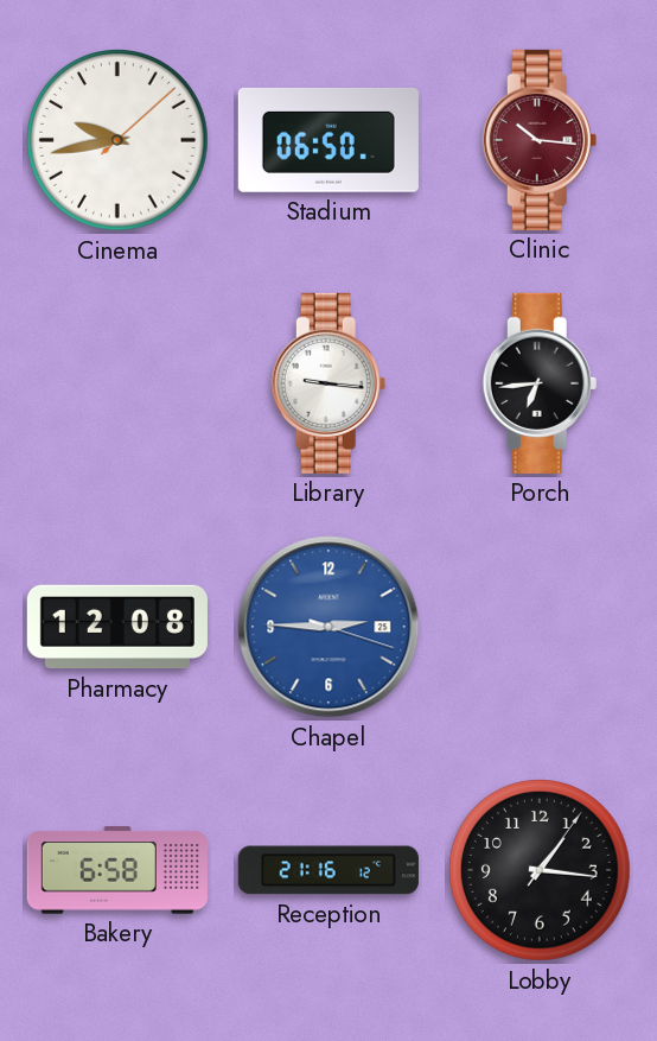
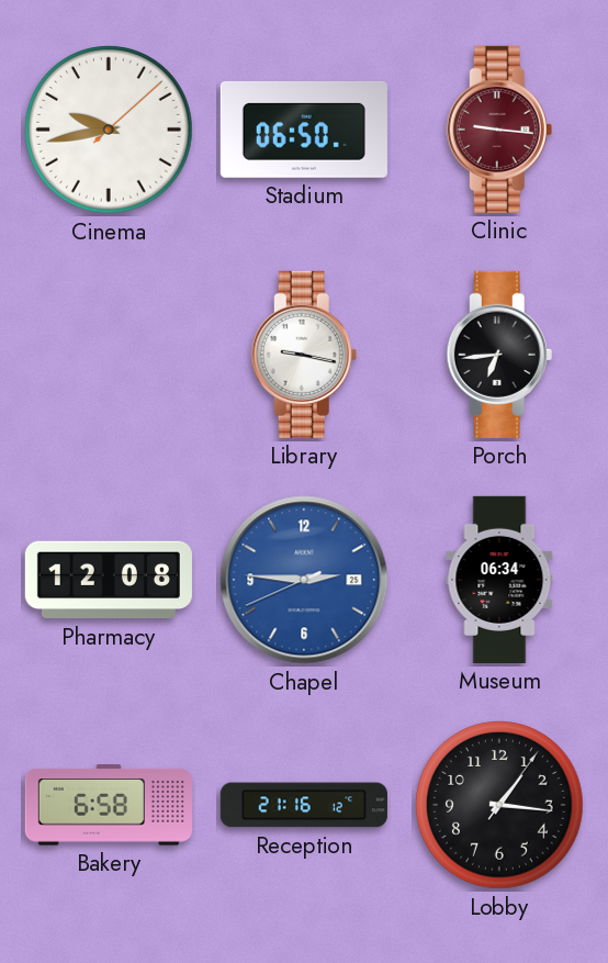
Clinic: 10:16 -> 9:16
Library: 9:16 -> 9:17
Chapel: 2:45:18 -> 2:45:41
Museum: none -> 06:34
